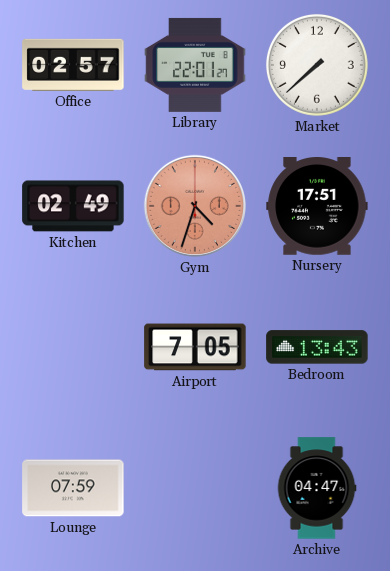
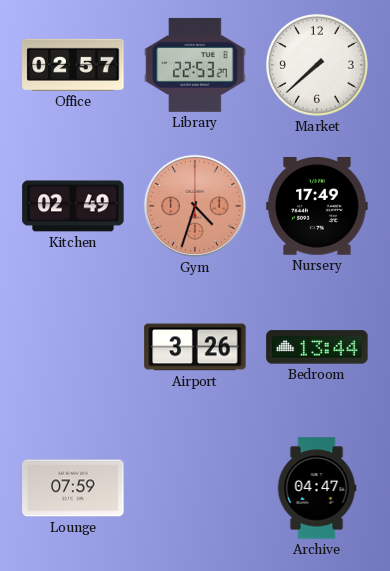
Library: 22:01 -> 22:53
Nursery: 17:51 -> 17:49
Airport: 7:05 -> 3:26
Bedroom: 13:43 -> 13:44
